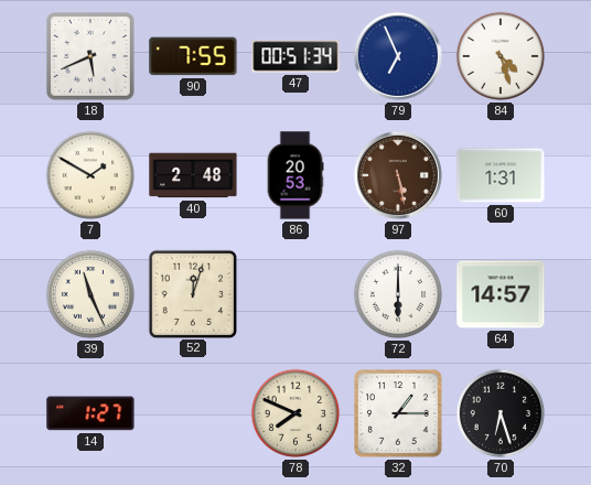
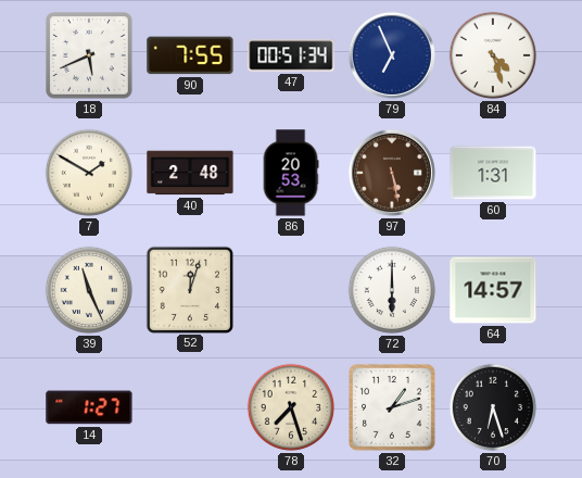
78: 7:49 -> 7:27
32: 1:15 -> 1:12
